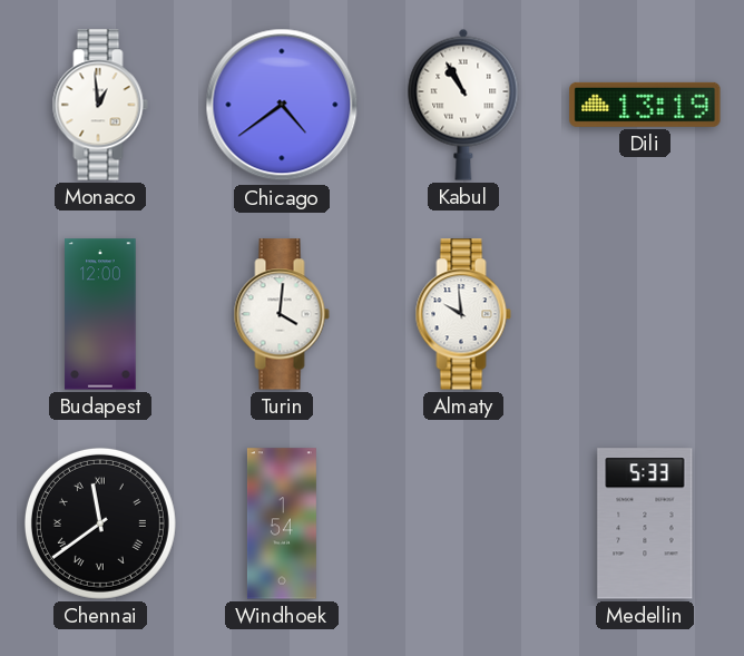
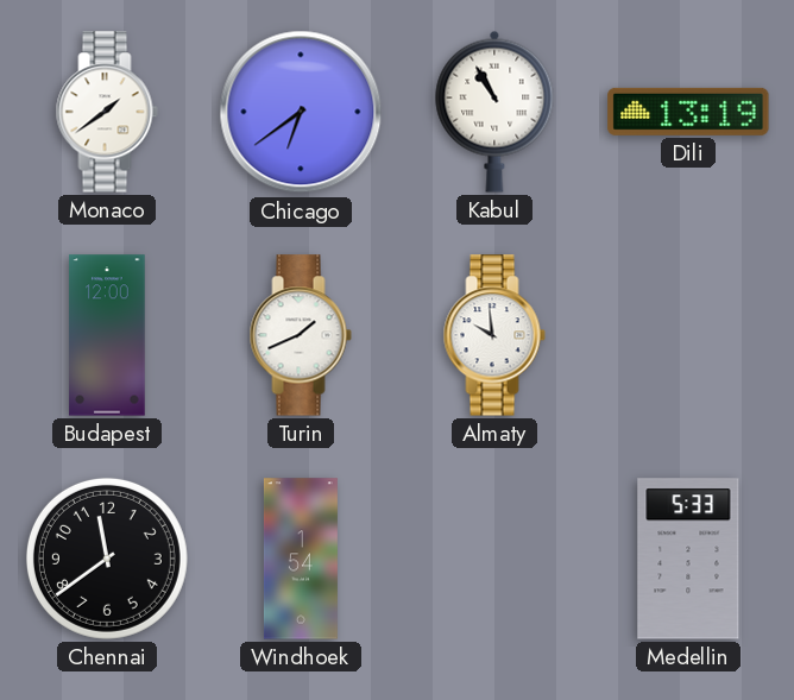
Monaco: 12:59 -> 1:39
Chicago: 4:39 -> 6:39
Turin: 4:01 -> 1:41
Chennai numerals: Roman -> Arabic
